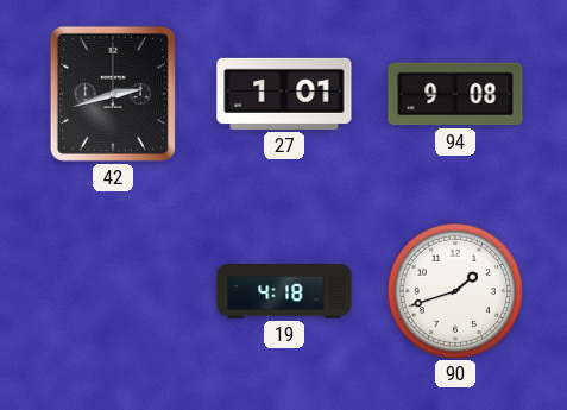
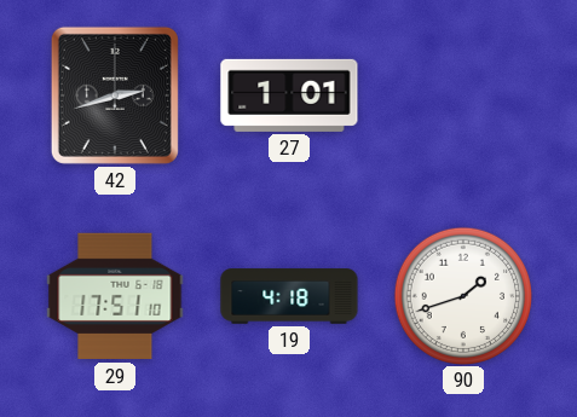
94: 9:08 -> none
29: none -> 17:51
